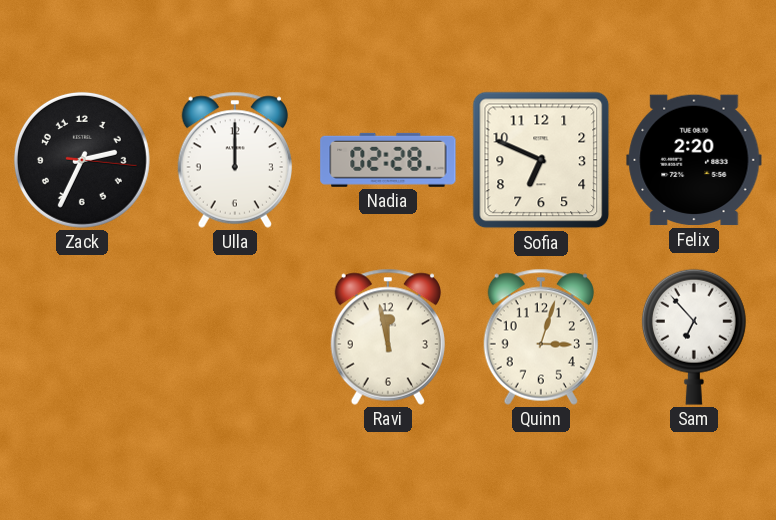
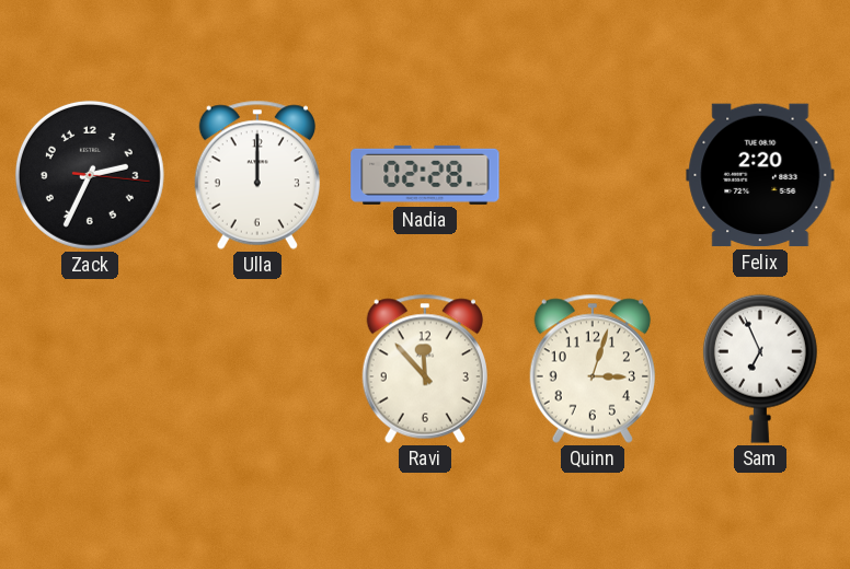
Sofia: 6:49 -> none
Ravi: 11:58 -> 11:53
Sam: 6:53 -> 6:56
